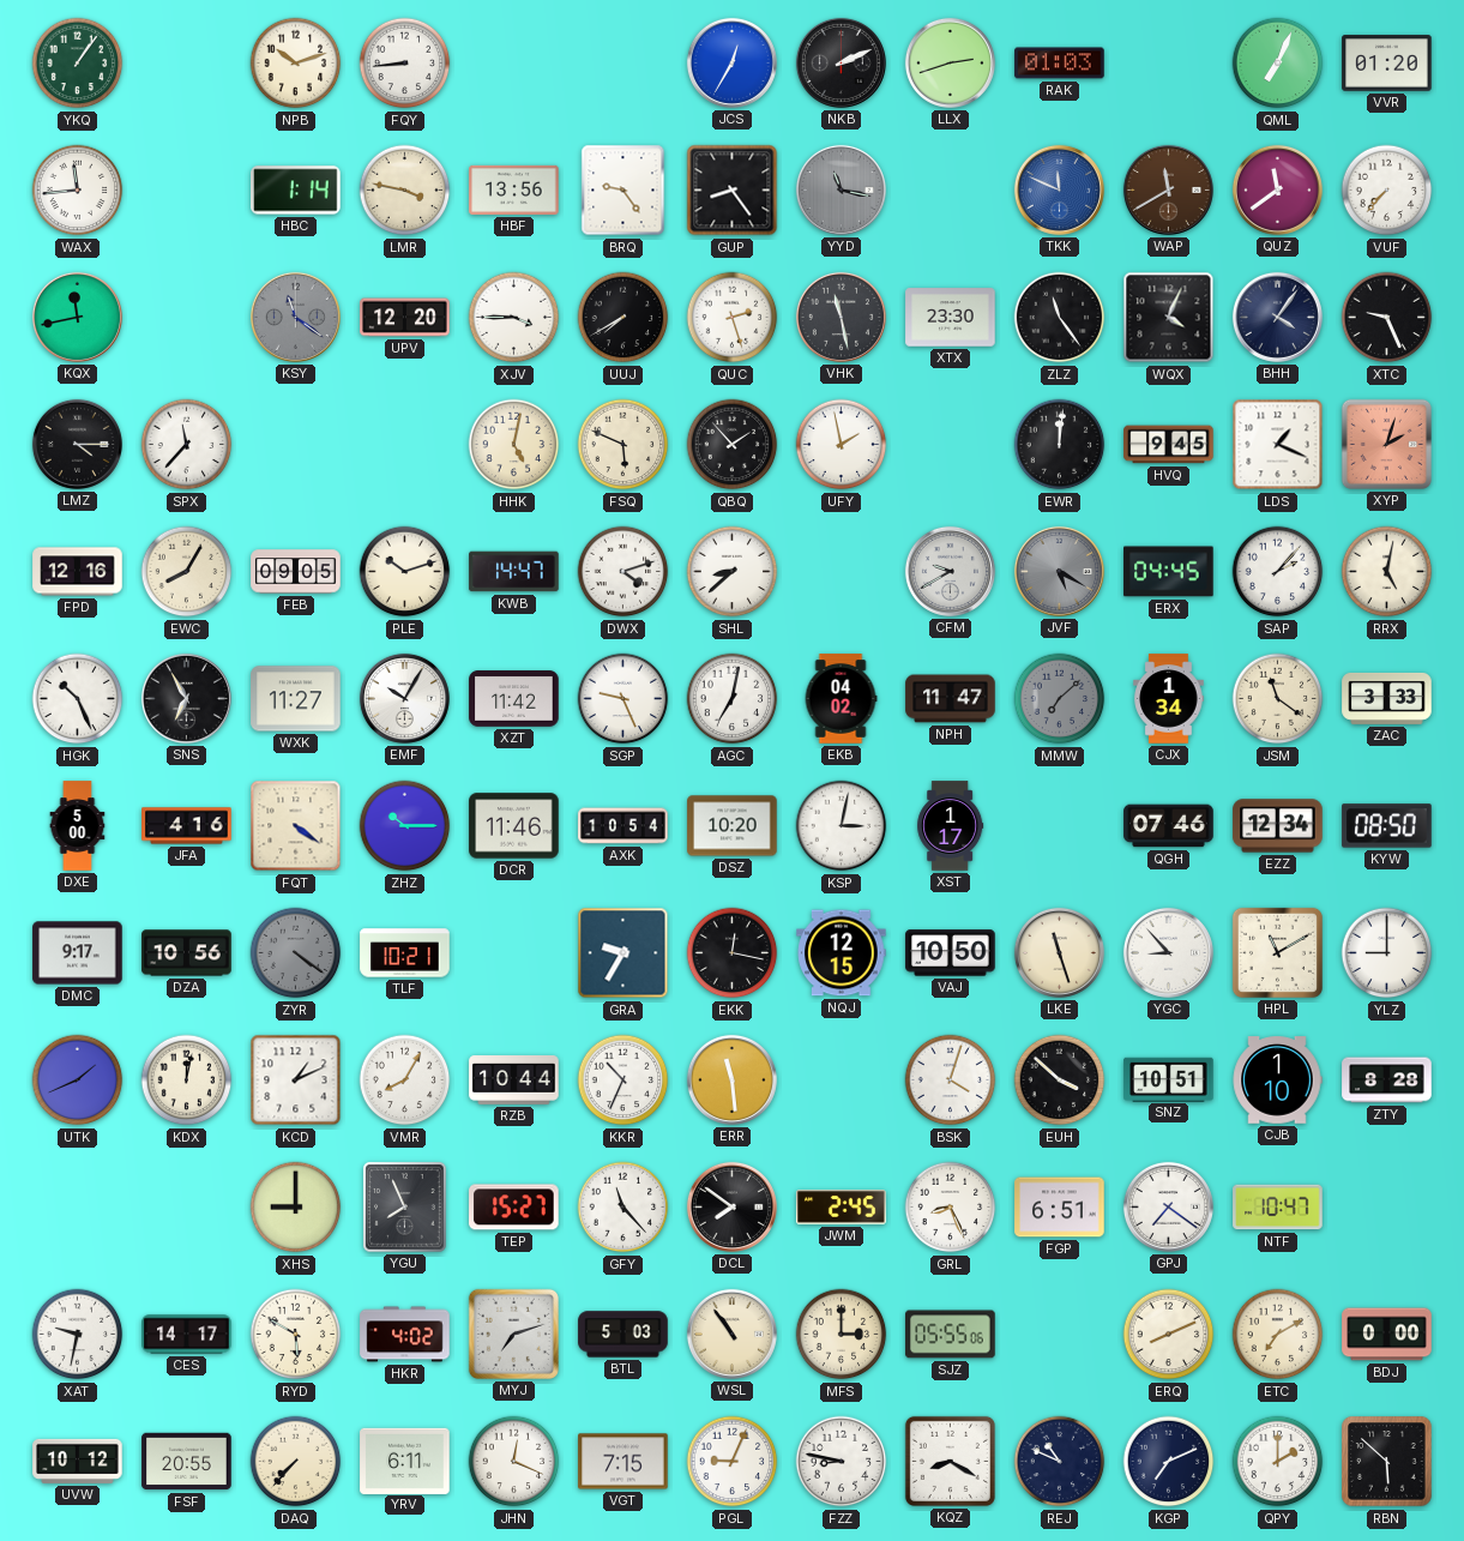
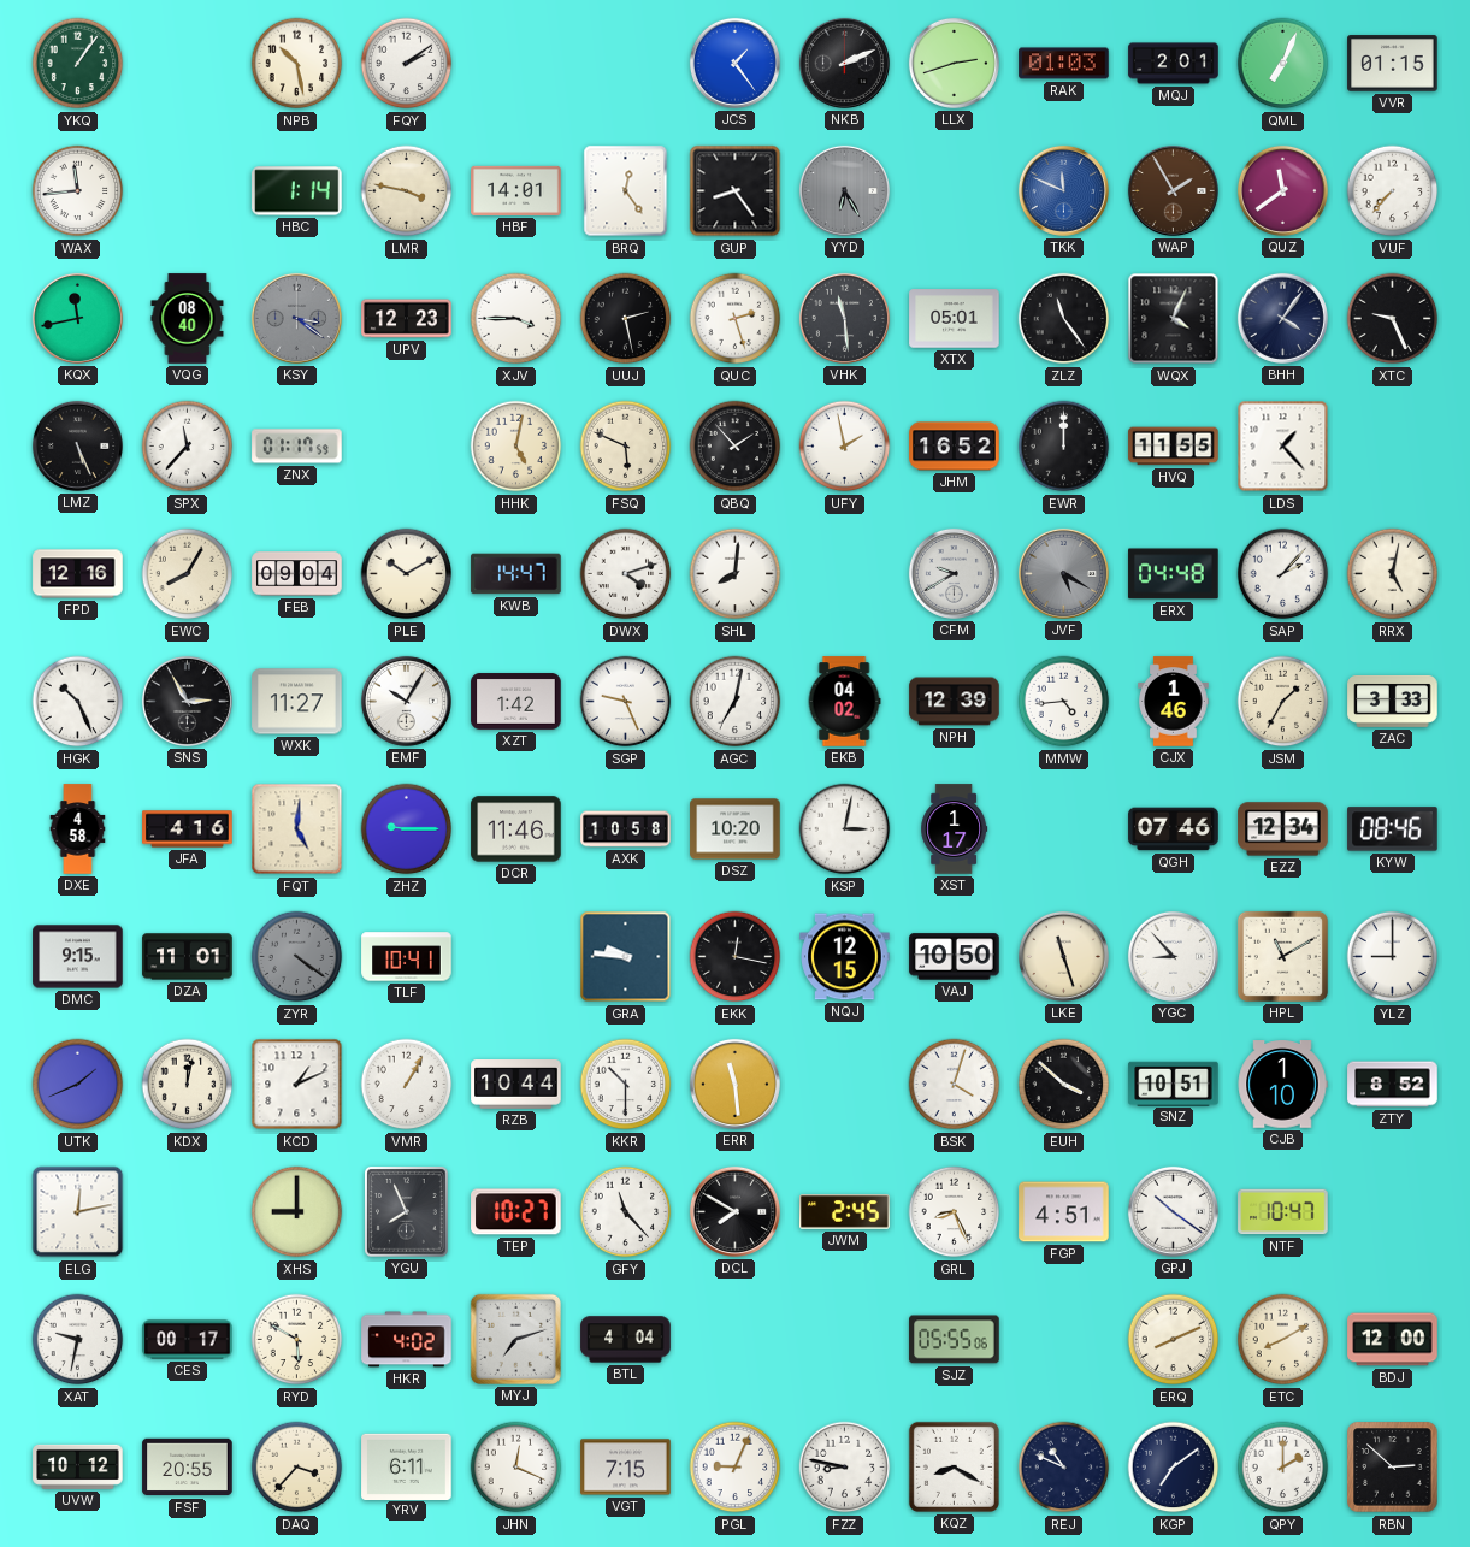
NPB: 10:12 -> 10:28
FQY: 8:44 -> 2:09
JCS: 12:35 -> 1:24
MQJ: none -> 2:01
VVR: 01:20 -> 01:15
HBF: 13:56 -> 14:01
BRQ: 9:24 -> 12:24
YYD: 11:17 -> 6:25
WAP: 11:40 -> 1:55
VQG: none -> 08:40
KSY: 11:21 -> 3:21
UPV: 12:20 -> 12:23
UUJ: 7:40 -> 2:28
VHK: 11:28 -> 11:29
XTX: 23:30 -> 05:01
LMZ: 4:15 -> 5:26
ZNX: none -> 01:17
JHM: none -> 16:52
EWR: 12:01 -> 12:00
HVQ: 9:45 -> 11:55
LDS: 1:19 -> 1:23
XYP: 2:03 -> none
FEB: 09:05 -> 09:04
PLE: 10:12 -> 10:10
SHL: 8:38 -> 8:01
ERX: 04:45 -> 04:48
SNS: 6:55 -> 2:55
XZT: 11:42 -> 1:42
NPH: 11:47 -> 12:39
MMW: 7:08 -> 4:44
MMW dial: grey -> white
CJX: 1:34 -> 1:46
JSM: 11:21 -> 1:35
DXE: 5:00 -> 4:58
FQT: 4:21 -> 5:01
ZHZ: 10:15 -> 9:15
AXK: 10:54 -> 10:58
KYW: 08:50 -> 08:46
DMC: 9:17 -> 9:15
DZA: 10:56 -> 11:01
TLF: 10:21 -> 10:41
GRA: 9:35 -> 9:46
VMR: 8:05 -> 1:05
KKR: 10:34 -> 10:30
ZTY: 8:28 -> 8:52
ELG: none -> 12:13
TEP: 15:27 -> 10:27
DCL: 7:51 -> 7:50
FGP: 6:51 -> 4:51
GPJ: 7:21 -> 10:21
CES: 14:17 -> 00:17
BTL: 5:03 -> 4:04
WSL: 10:54 -> none
MFS: 3:00 -> none
ETC: 7:10 -> 8:10
BDJ: 0:00 -> 12:00
DAQ: 7:37 -> 3:37
KGP: 7:11 -> 7:09
RBN: 5:52 -> 2:52
